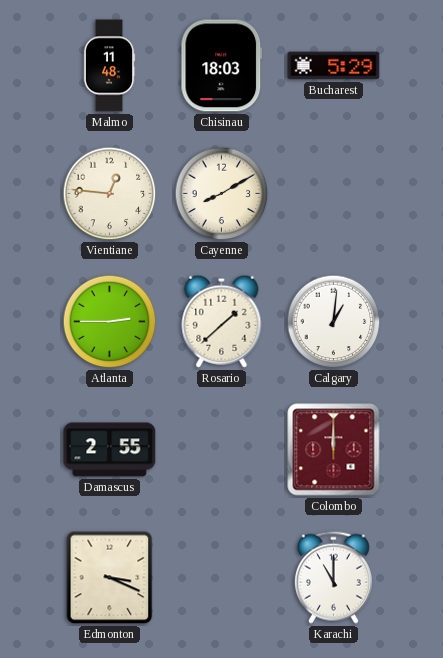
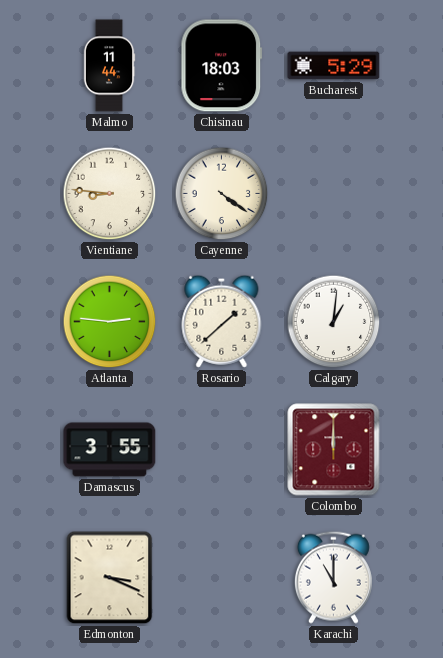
Malmo: 11:48 -> 11:44
Vientiane: 12:46 -> 8:46
Cayenne: 8:10 -> 4:21
Atlanta: 2:45 -> 2:46
Damascus: 2:55 -> 3:55
